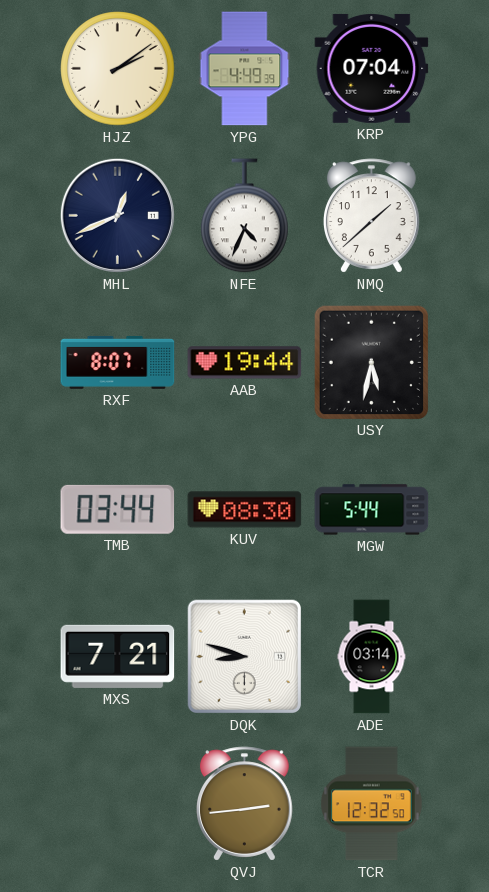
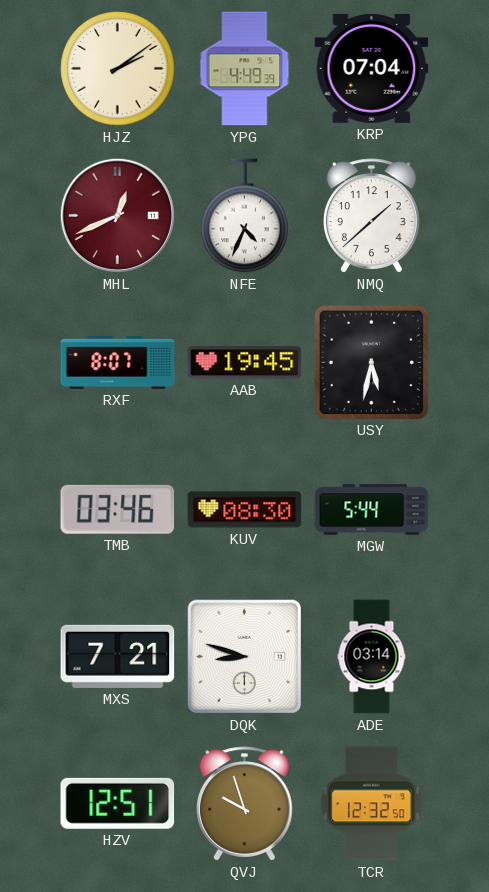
MHL dial: navy -> burgundy
AAB: 19:44 -> 19:45
TMB: 03:44 -> 03:46
HZV: none -> 12:51
QVJ: 2:44 -> 9:57
